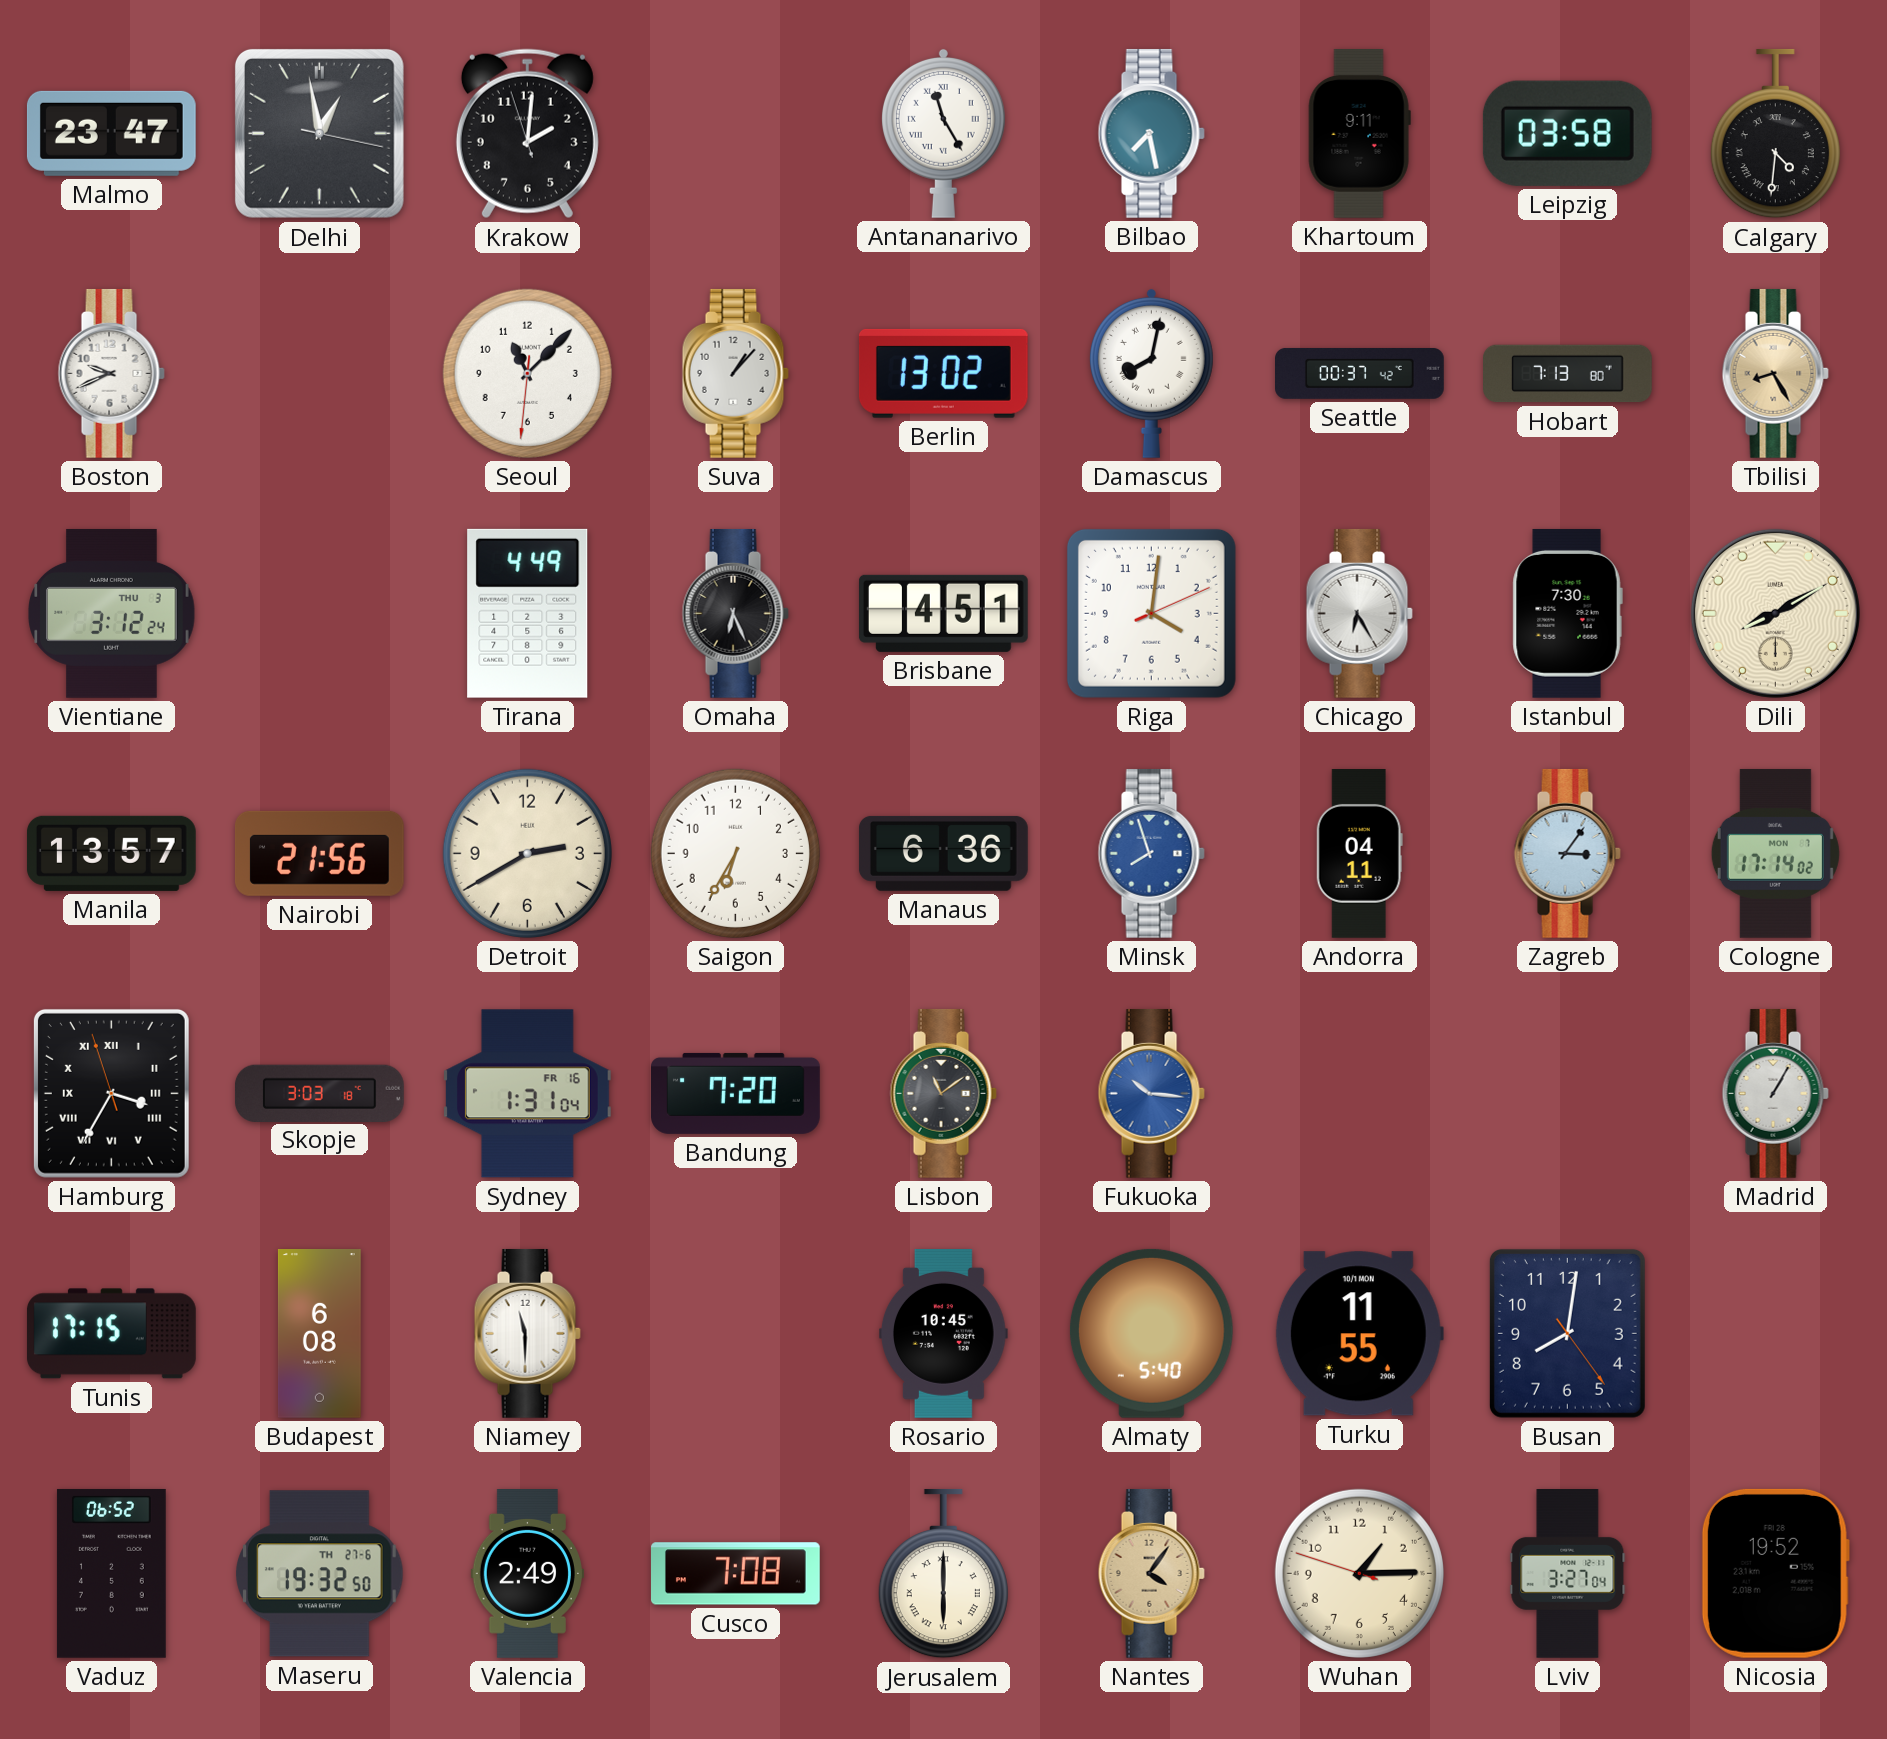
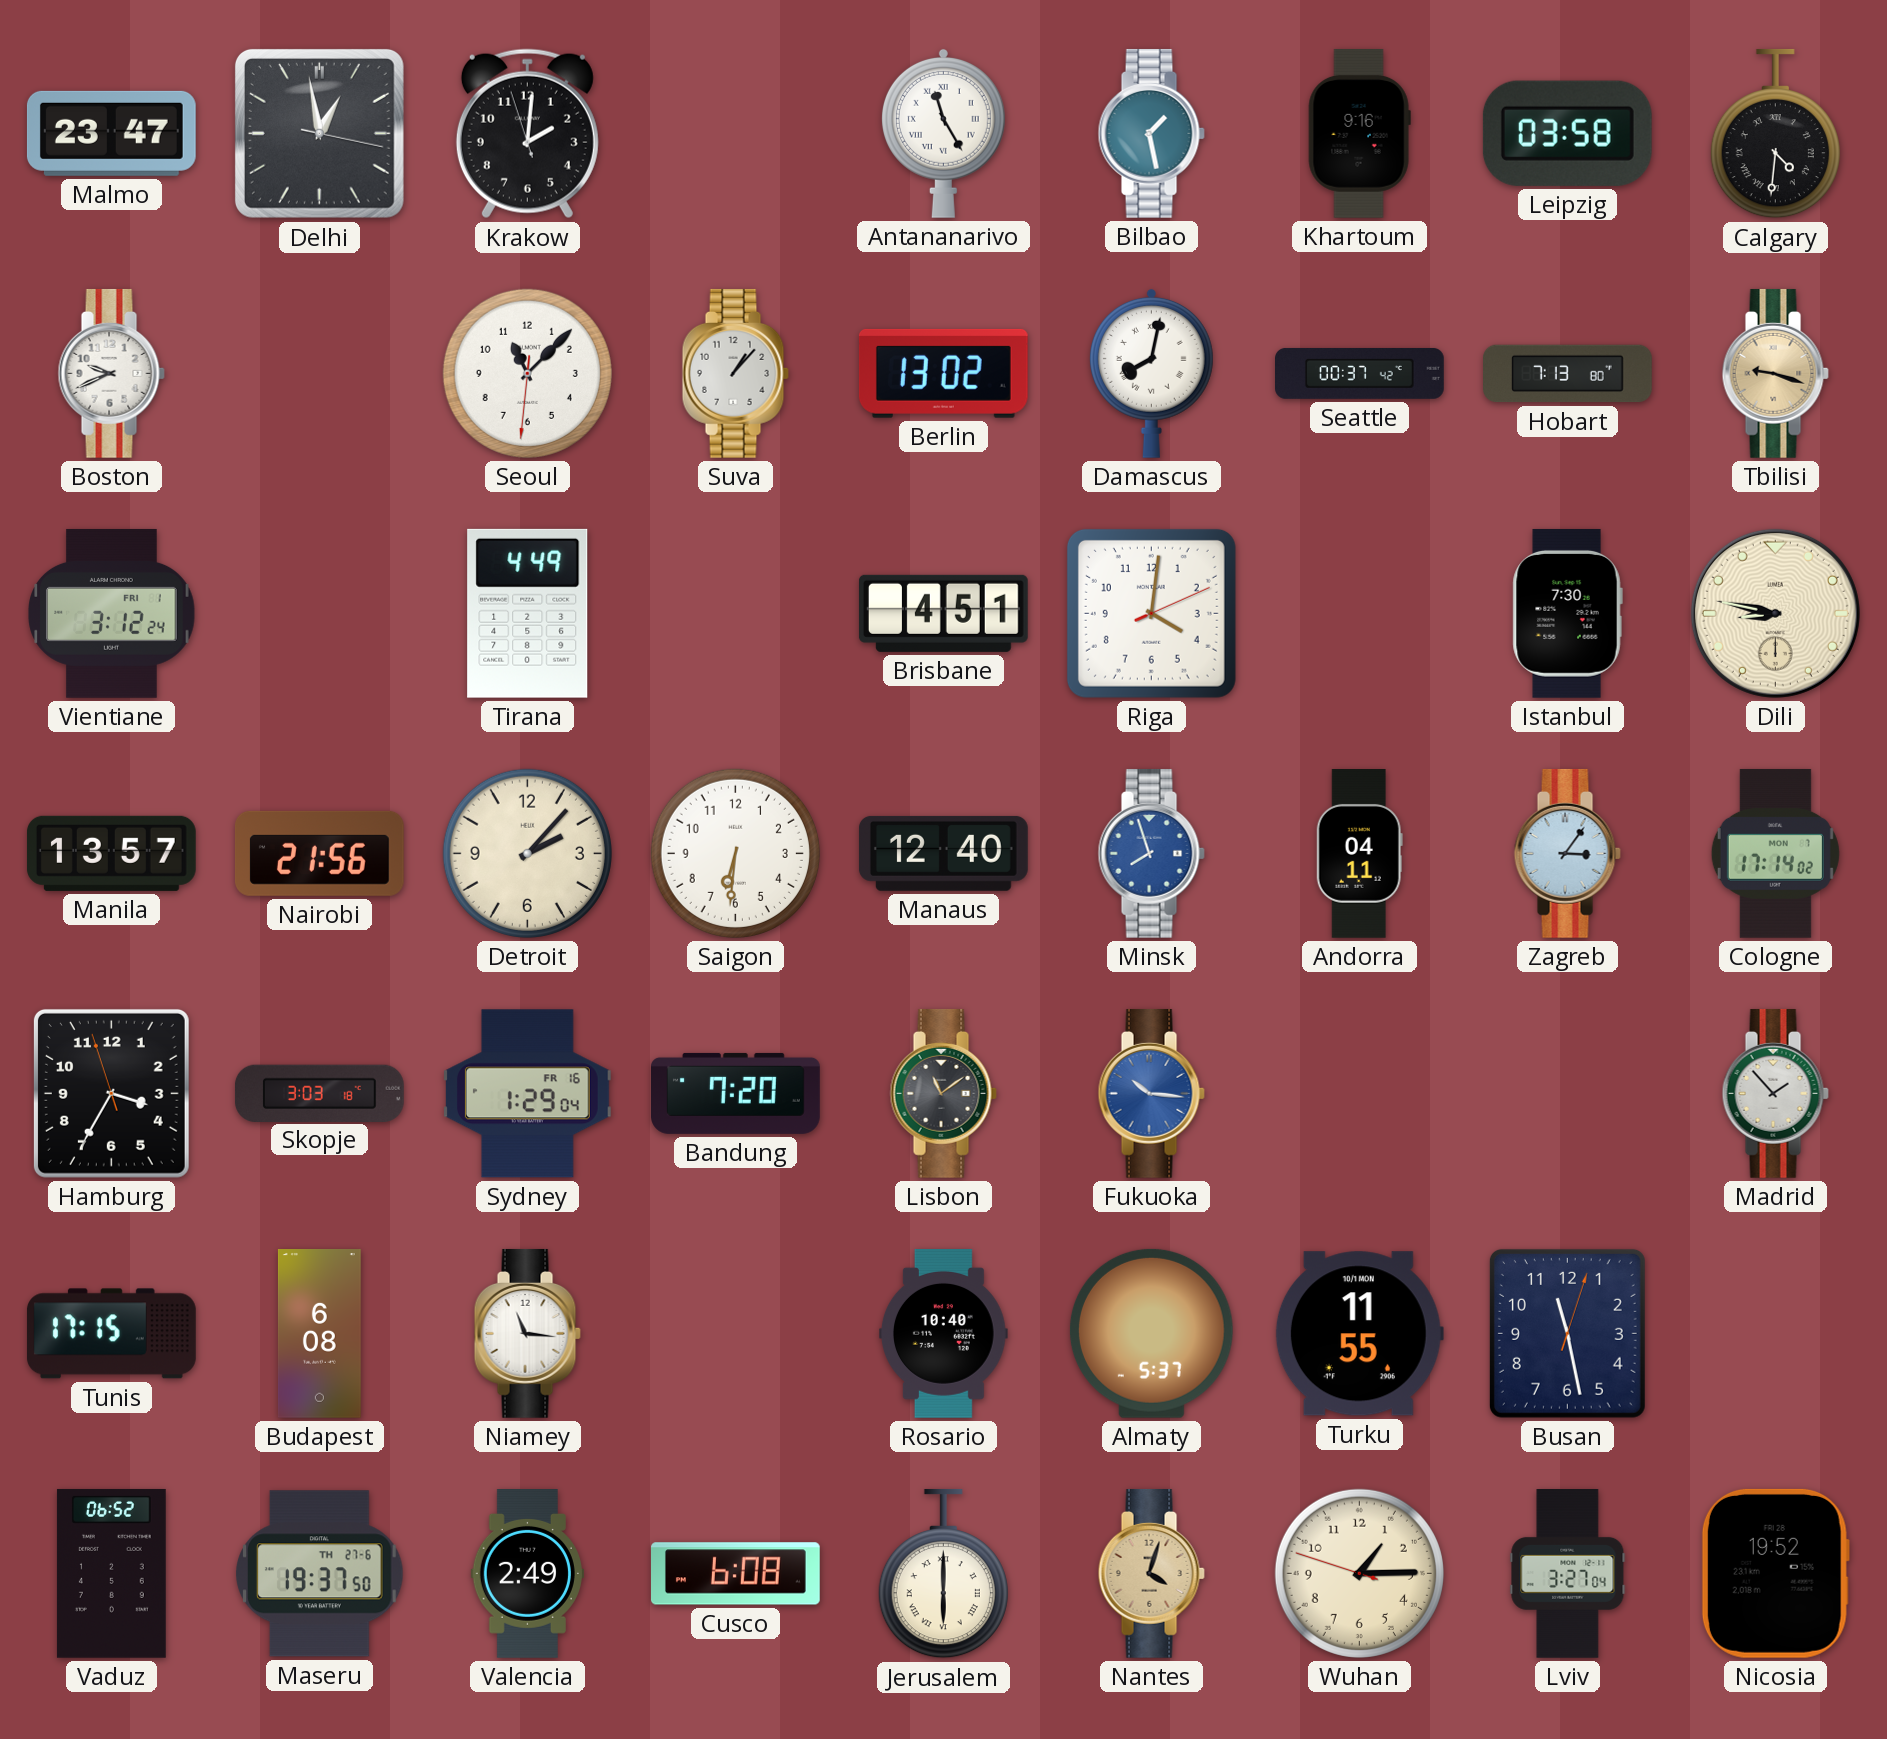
Bilbao: 7:28 -> 1:28
Khartoum: 9:11 -> 9:16
Tbilisi: 8:25 -> 9:18
Vientiane date: THU 3 -> FRI 1
Omaha: 6:26 -> none
Chicago: 6:25 -> none
Dili: 8:10 -> 8:47
Detroit: 2:40 -> 2:07
Saigon: 6:35 -> 6:31
Manaus: 6:36 -> 12:40
Hamburg numerals: Roman -> Arabic
Sydney: 1:31 -> 1:29
Madrid: 1:05 -> 1:53
Niamey: 11:30 -> 11:16
Rosario: 10:45 -> 10:40
Almaty: 5:40 -> 5:37
Busan: 8:01 -> 11:28
Maseru: 19:32 -> 19:37
Cusco: 7:08 -> 6:08
Nantes: 4:06 -> 4:03
